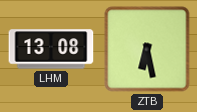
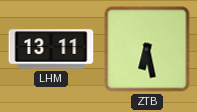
LHM: 13:08 -> 13:11
